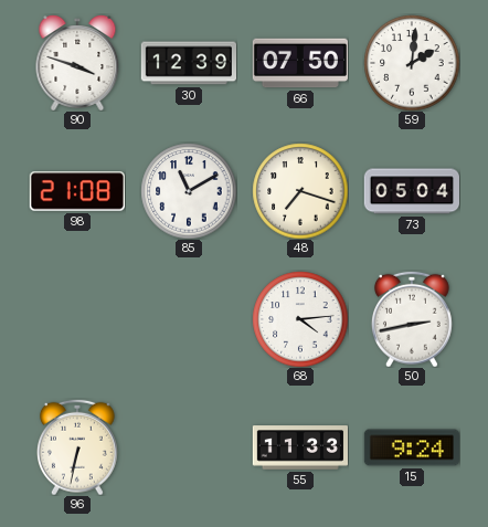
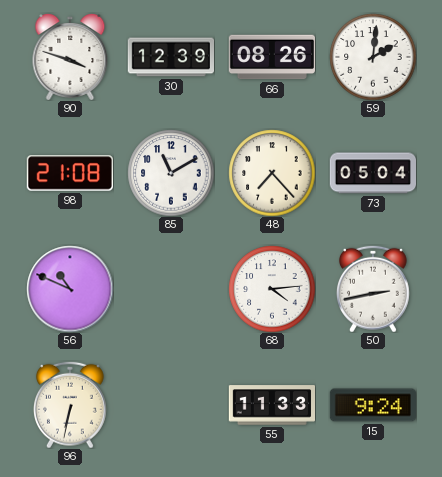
66: 07:50 -> 08:26
48: 7:18 -> 7:23
56: none -> 10:49
